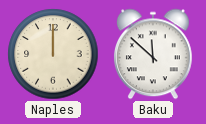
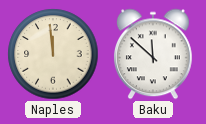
Naples: 12:00 -> 11:59
